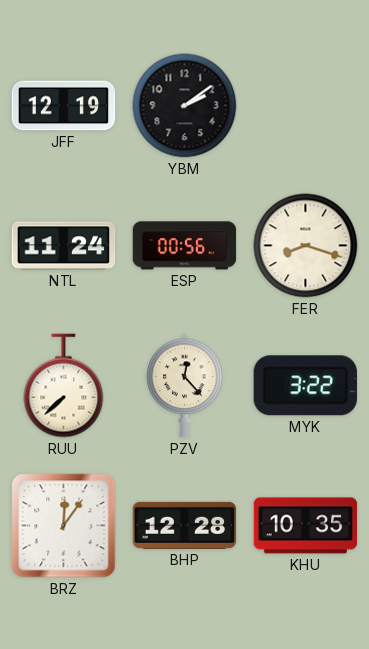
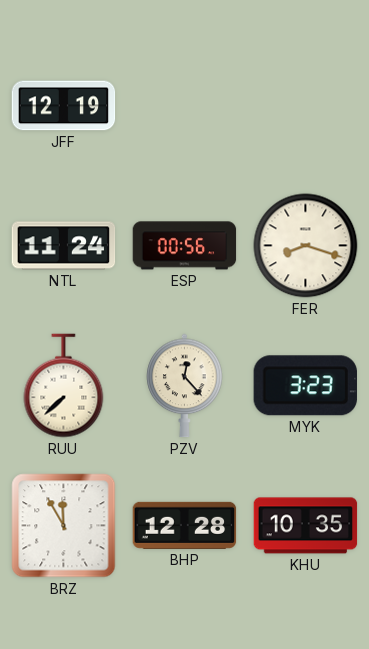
YBM: 2:09 -> none
MYK: 3:22 -> 3:23
BRZ: 12:06 -> 11:55
